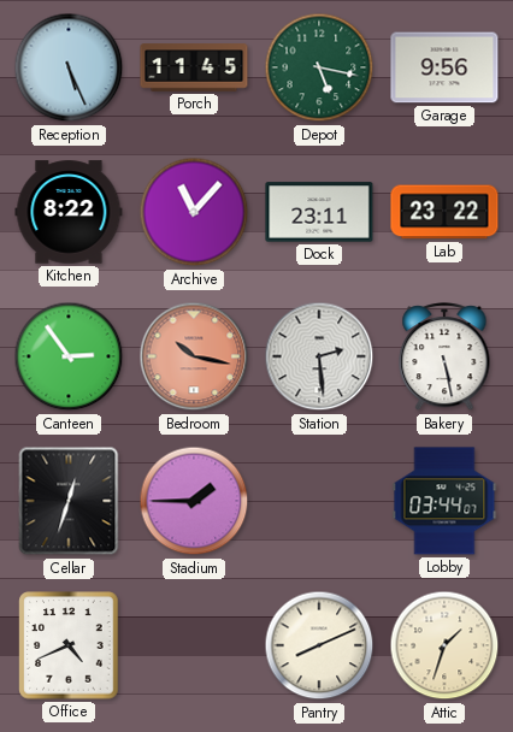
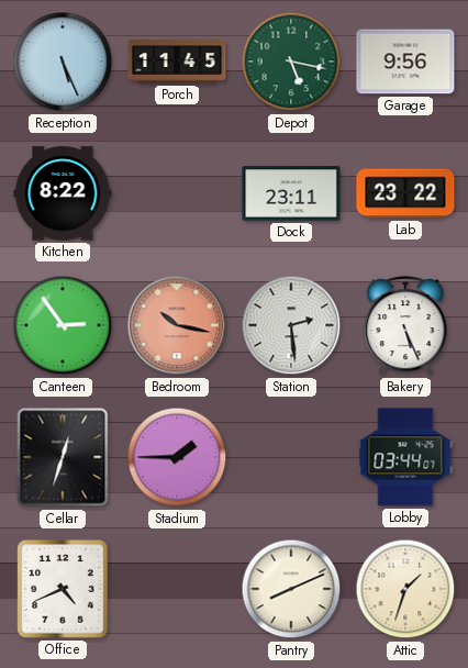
Archive: 11:07 -> none
Bakery: 5:28 -> 5:26
